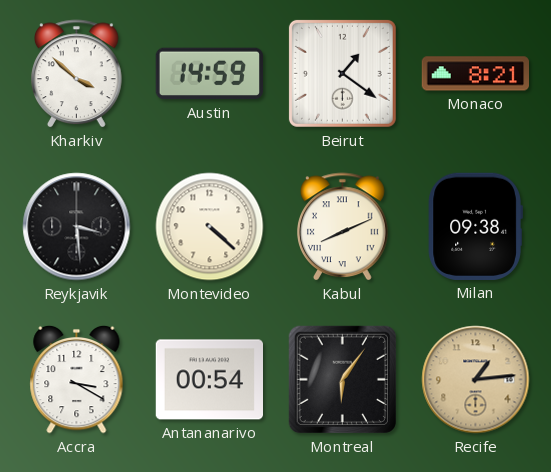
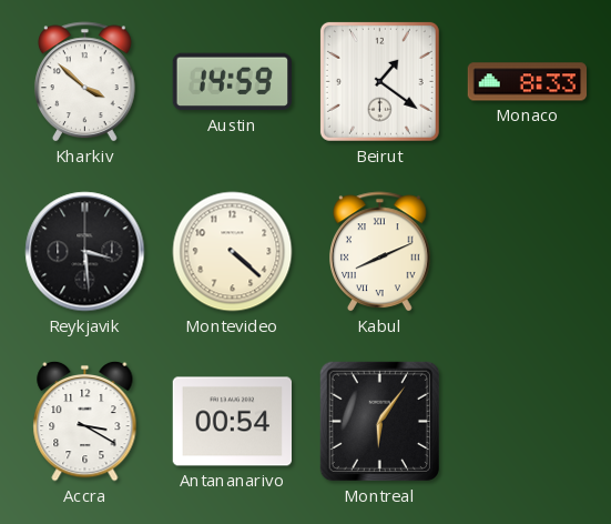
Monaco: 8:21 -> 8:33
Milan: 09:38 -> none
Recife: 1:14 -> none
